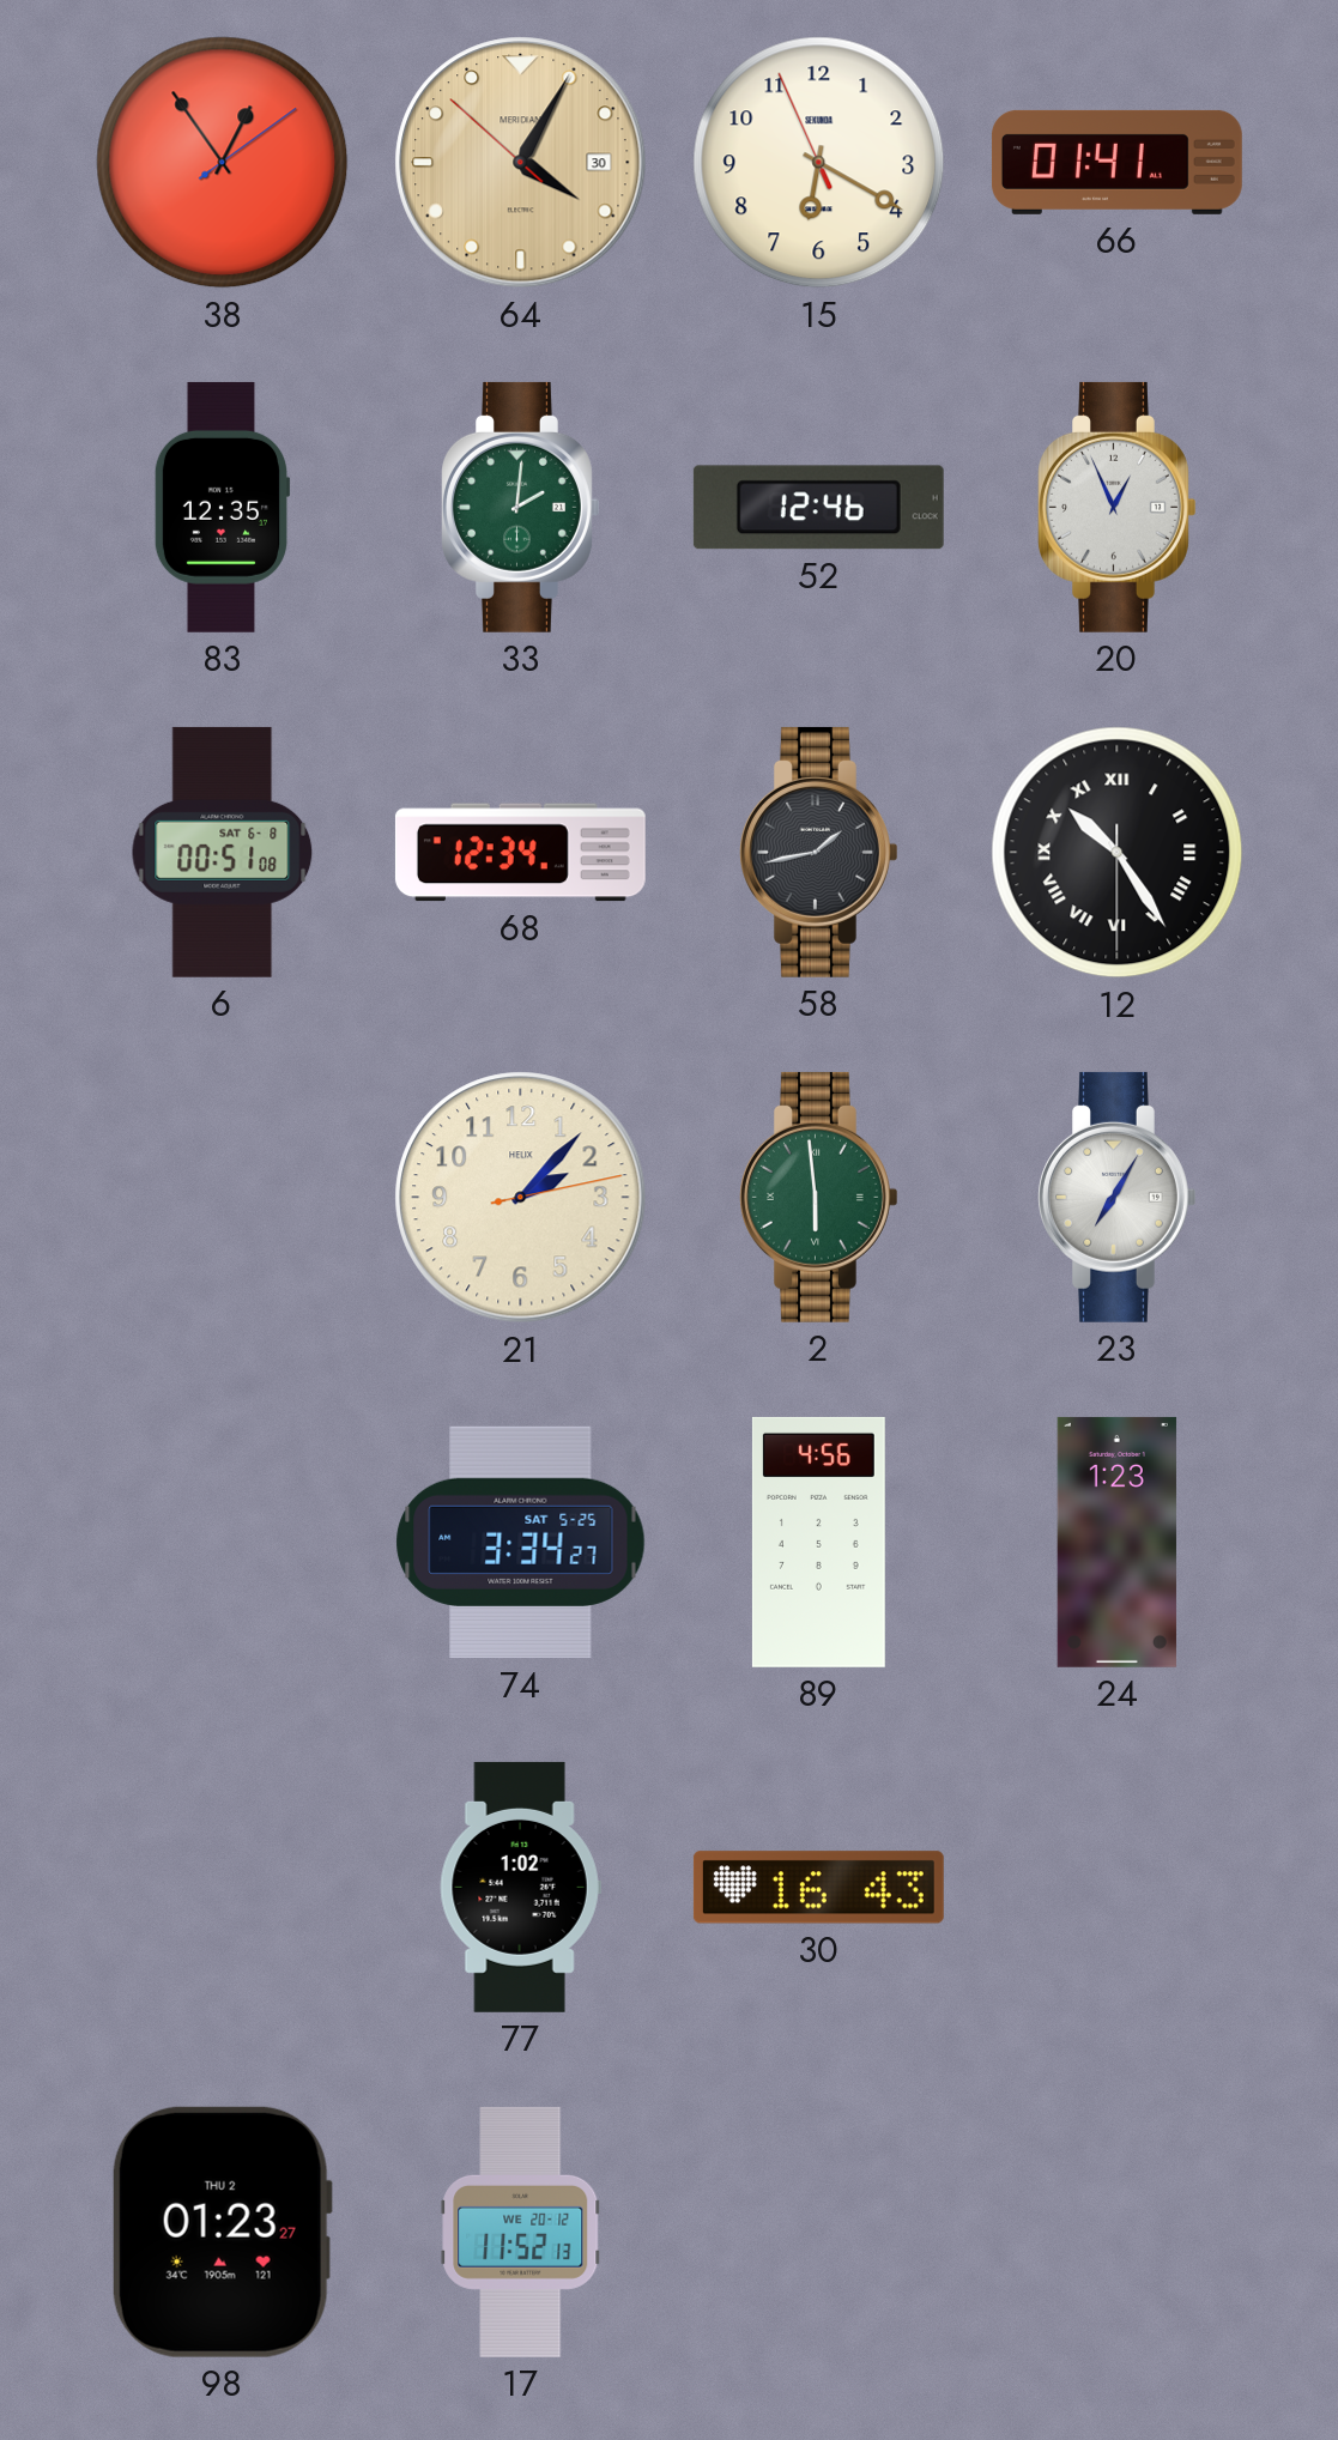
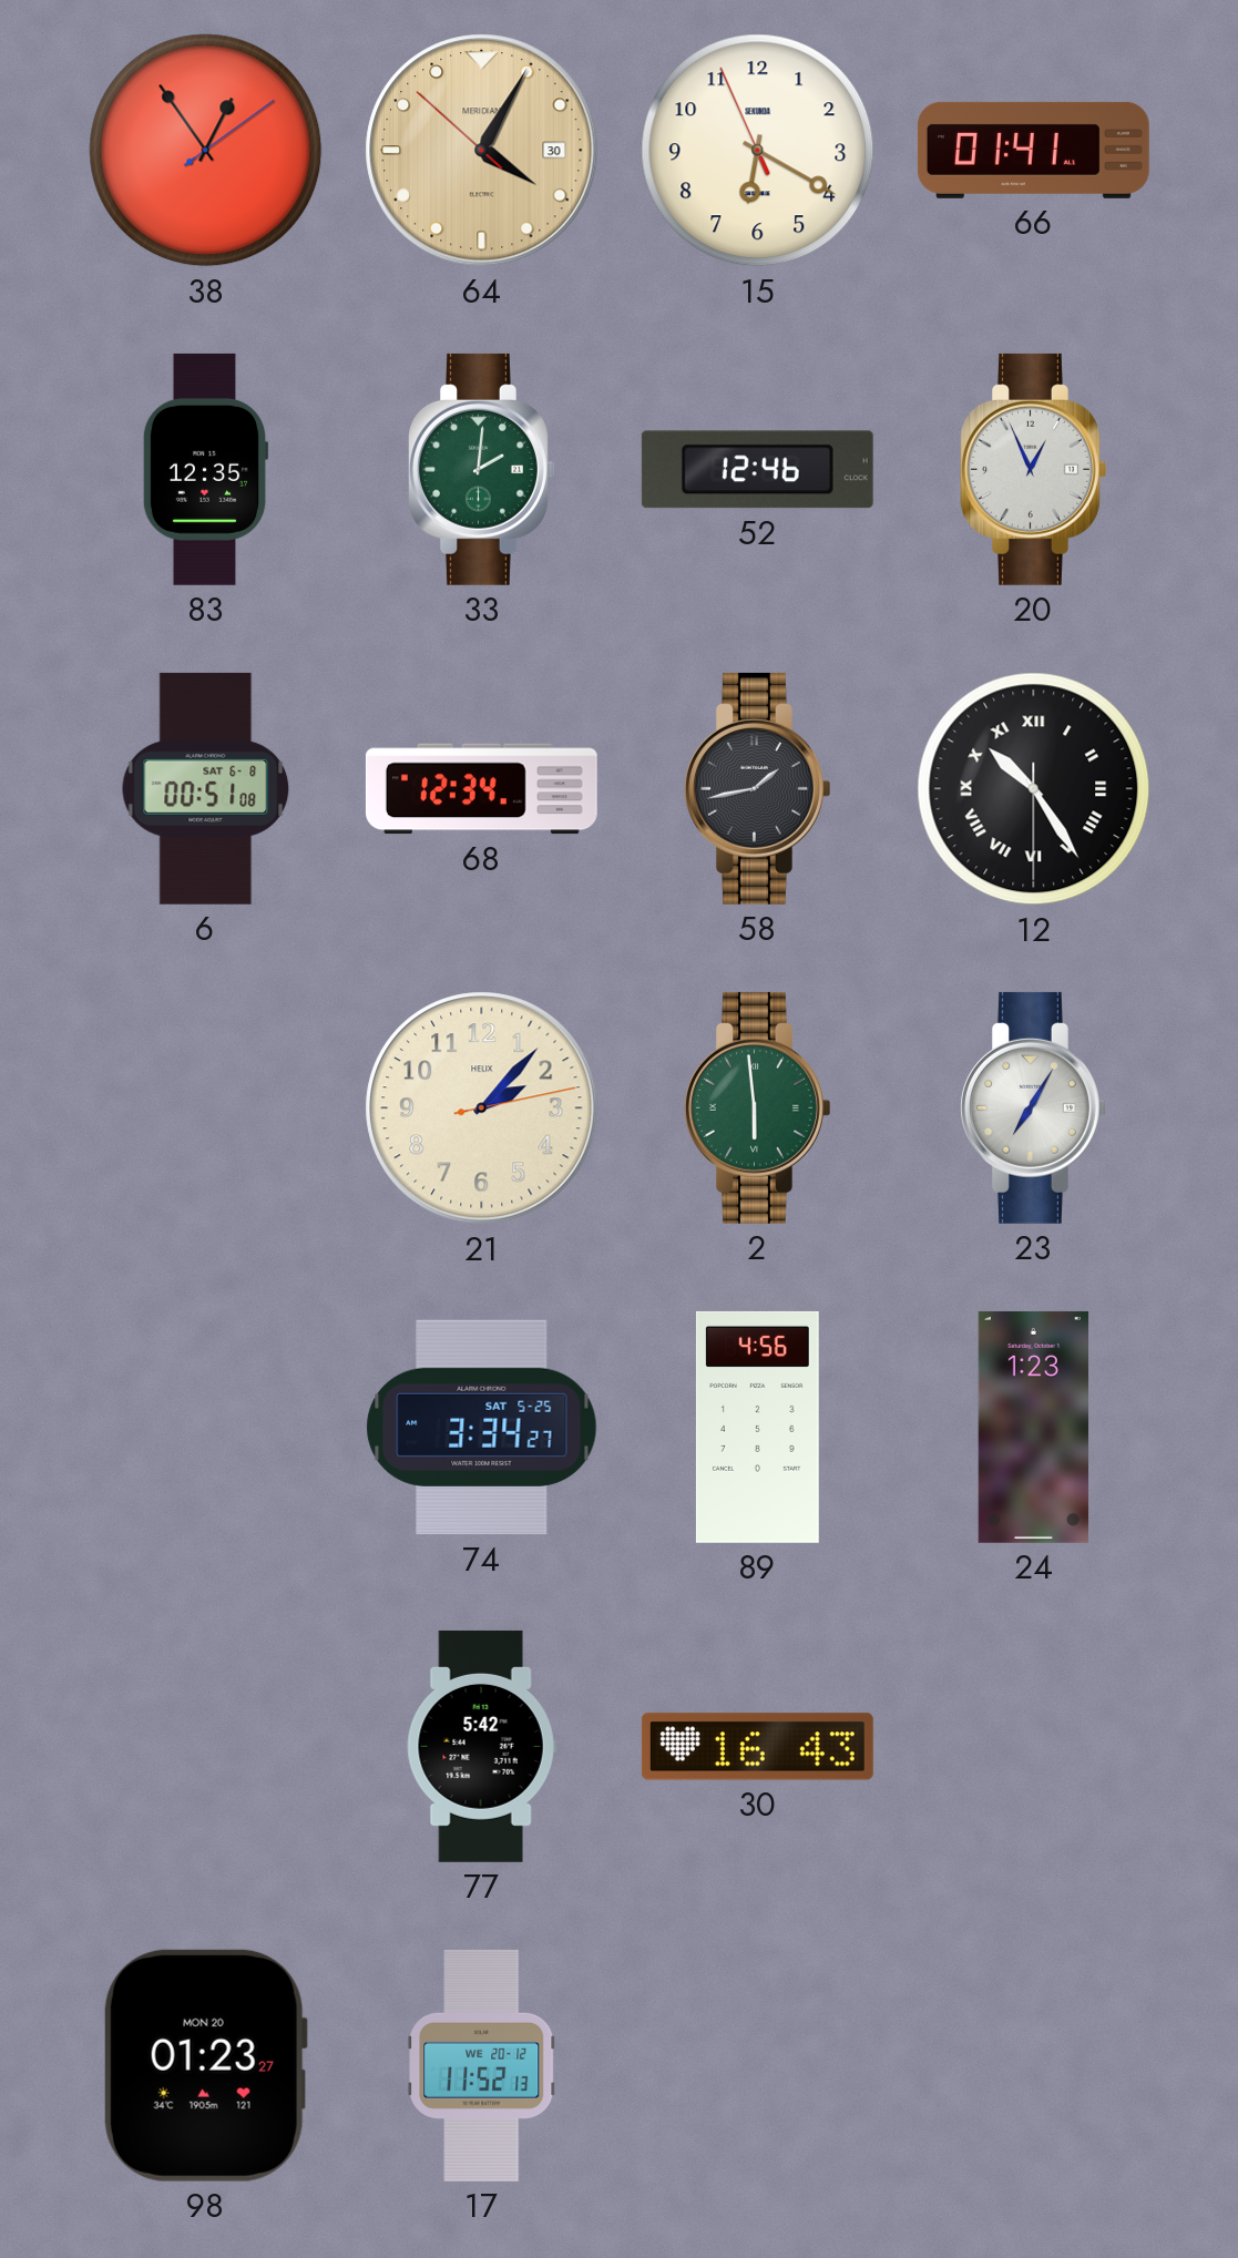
77: 1:02 -> 5:42
98 date: THU 2 -> MON 20
